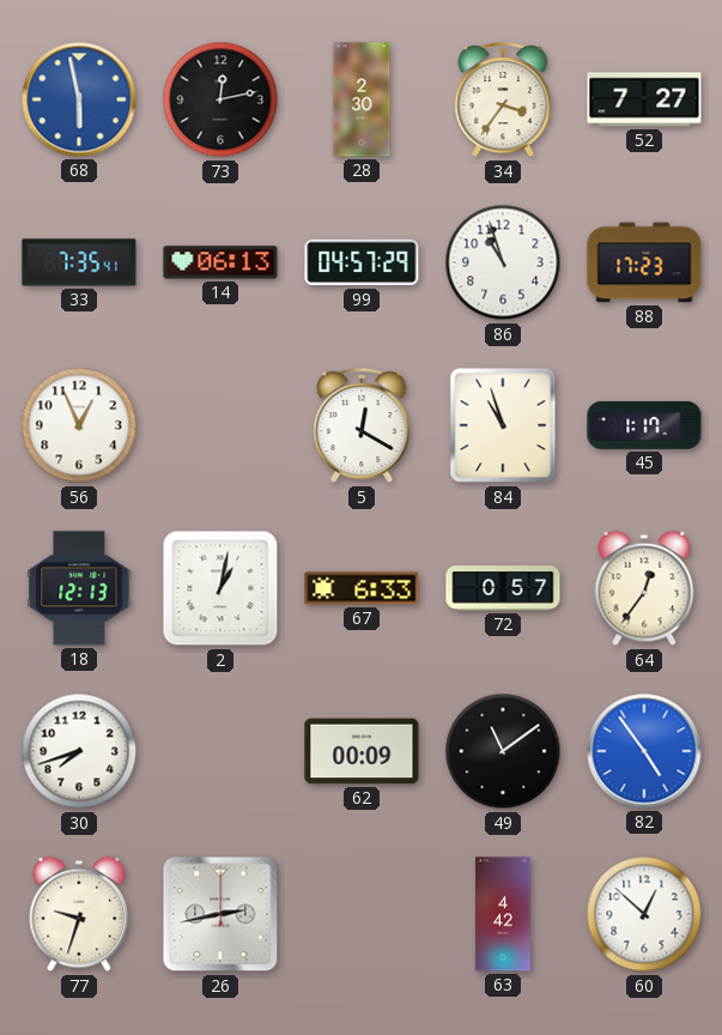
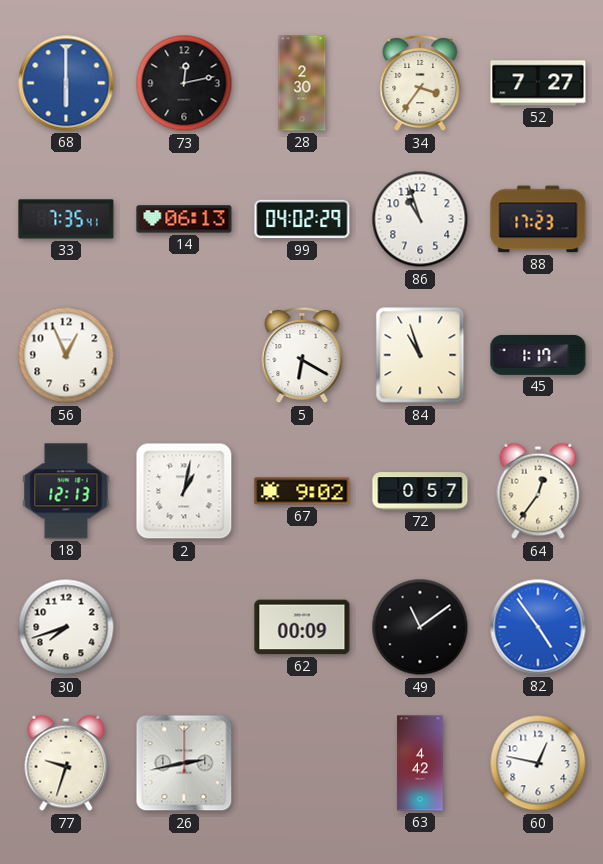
68: 5:58 -> 6:00
99: 04:57 -> 04:02
5: 12:20 -> 6:20
67: 6:33 -> 9:02
60: 12:52 -> 12:47
